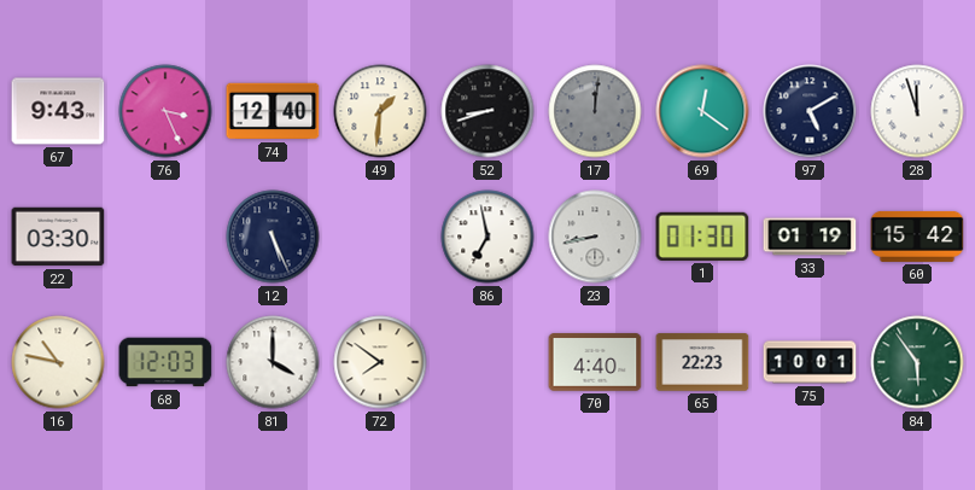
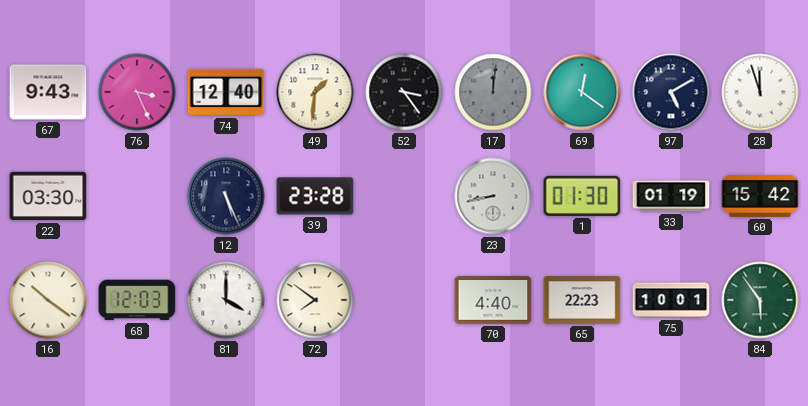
52: 8:42 -> 3:24
39: none -> 23:28
86: 6:58 -> none
16: 10:47 -> 10:21
